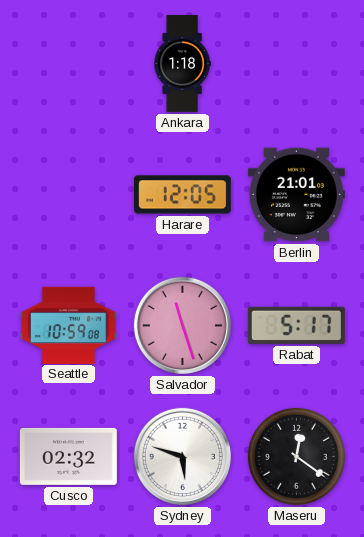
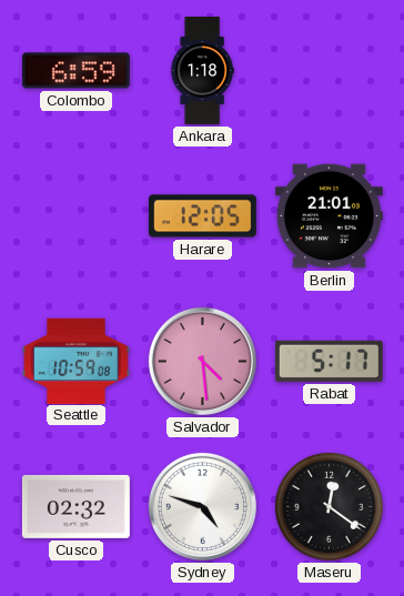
Colombo: none -> 6:59
Salvador: 11:27 -> 4:29
Sydney: 5:48 -> 4:48
